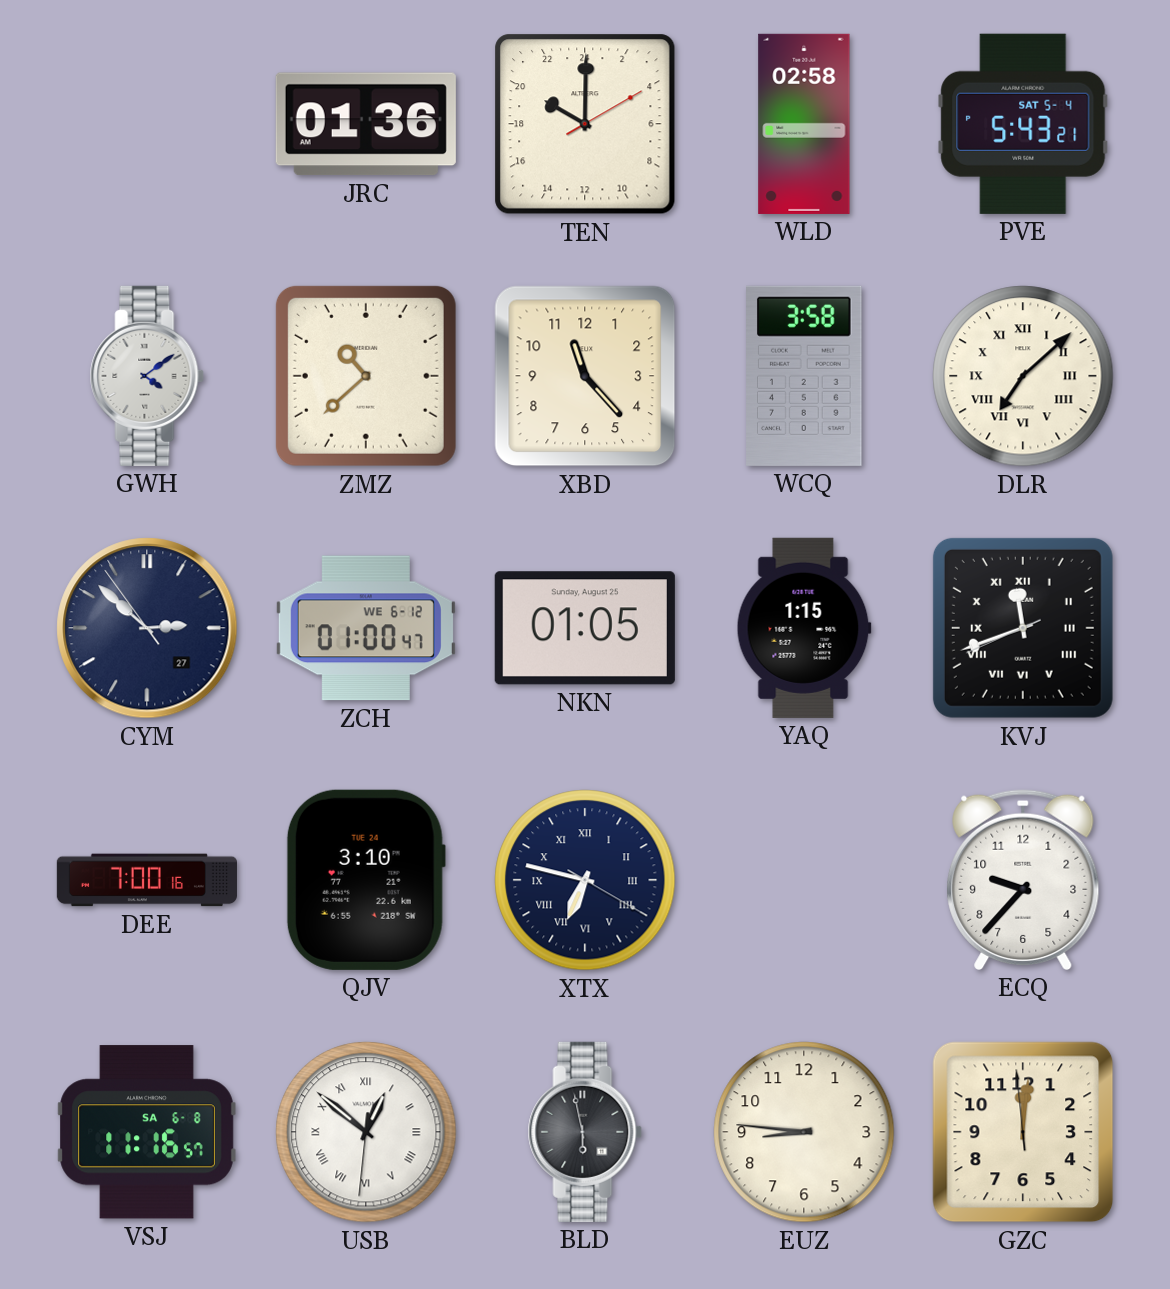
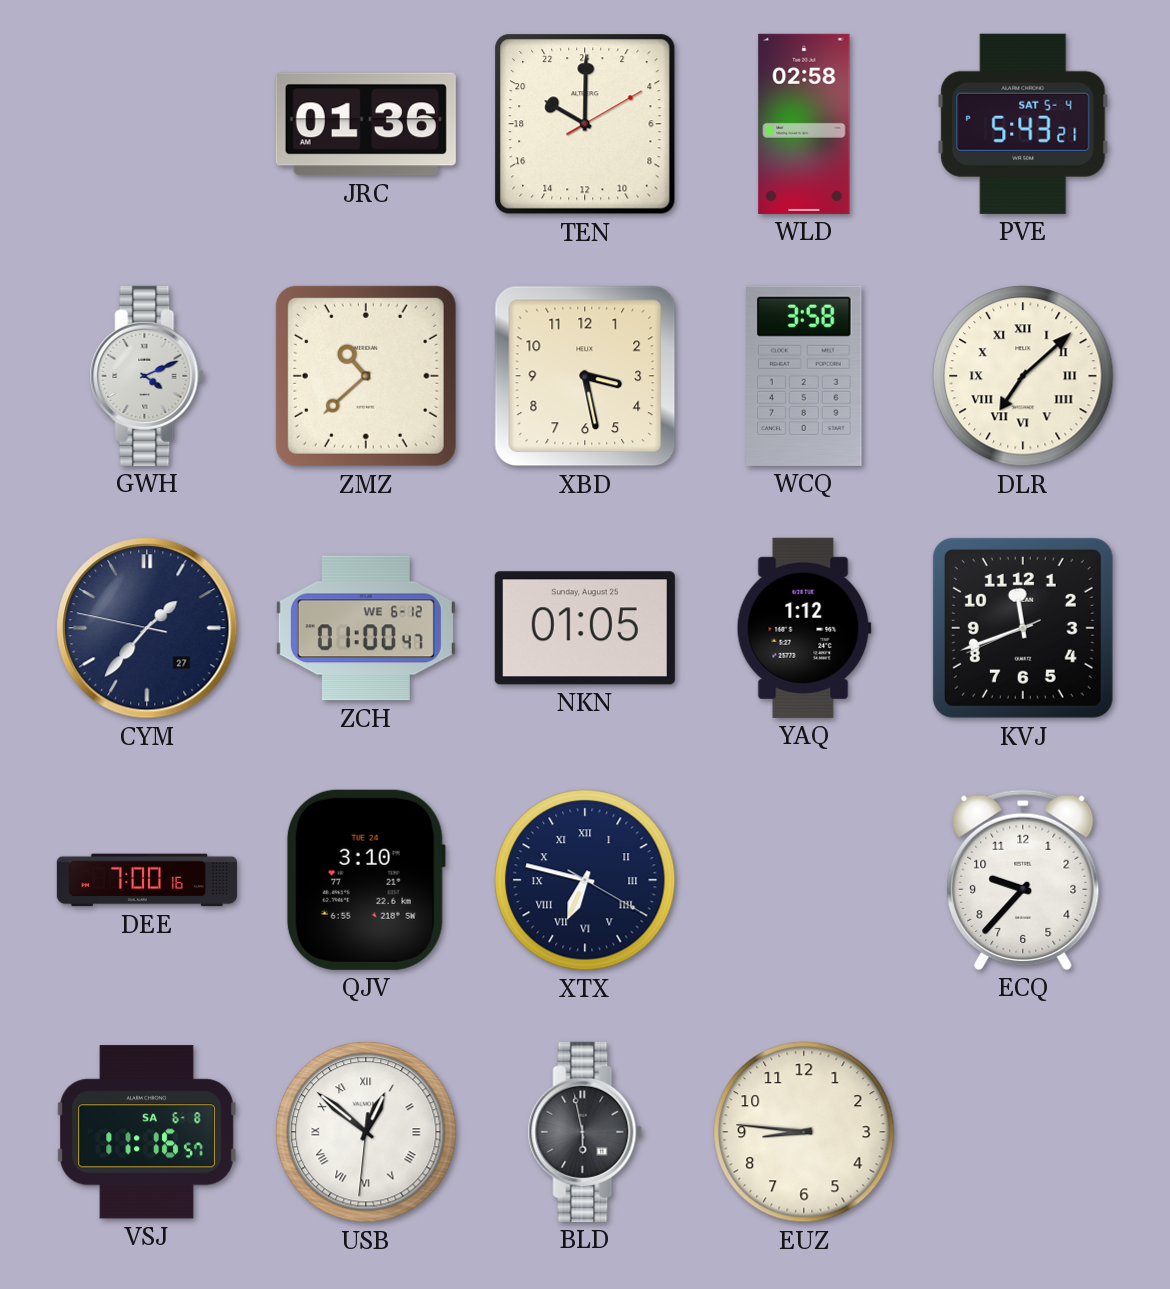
GWH: 4:09 -> 4:11
XBD: 11:23 -> 3:28
CYM: 2:51 -> 1:36
YAQ: 1:15 -> 1:12
KVJ numerals: Roman -> Arabic
GZC: 12:00 -> none
